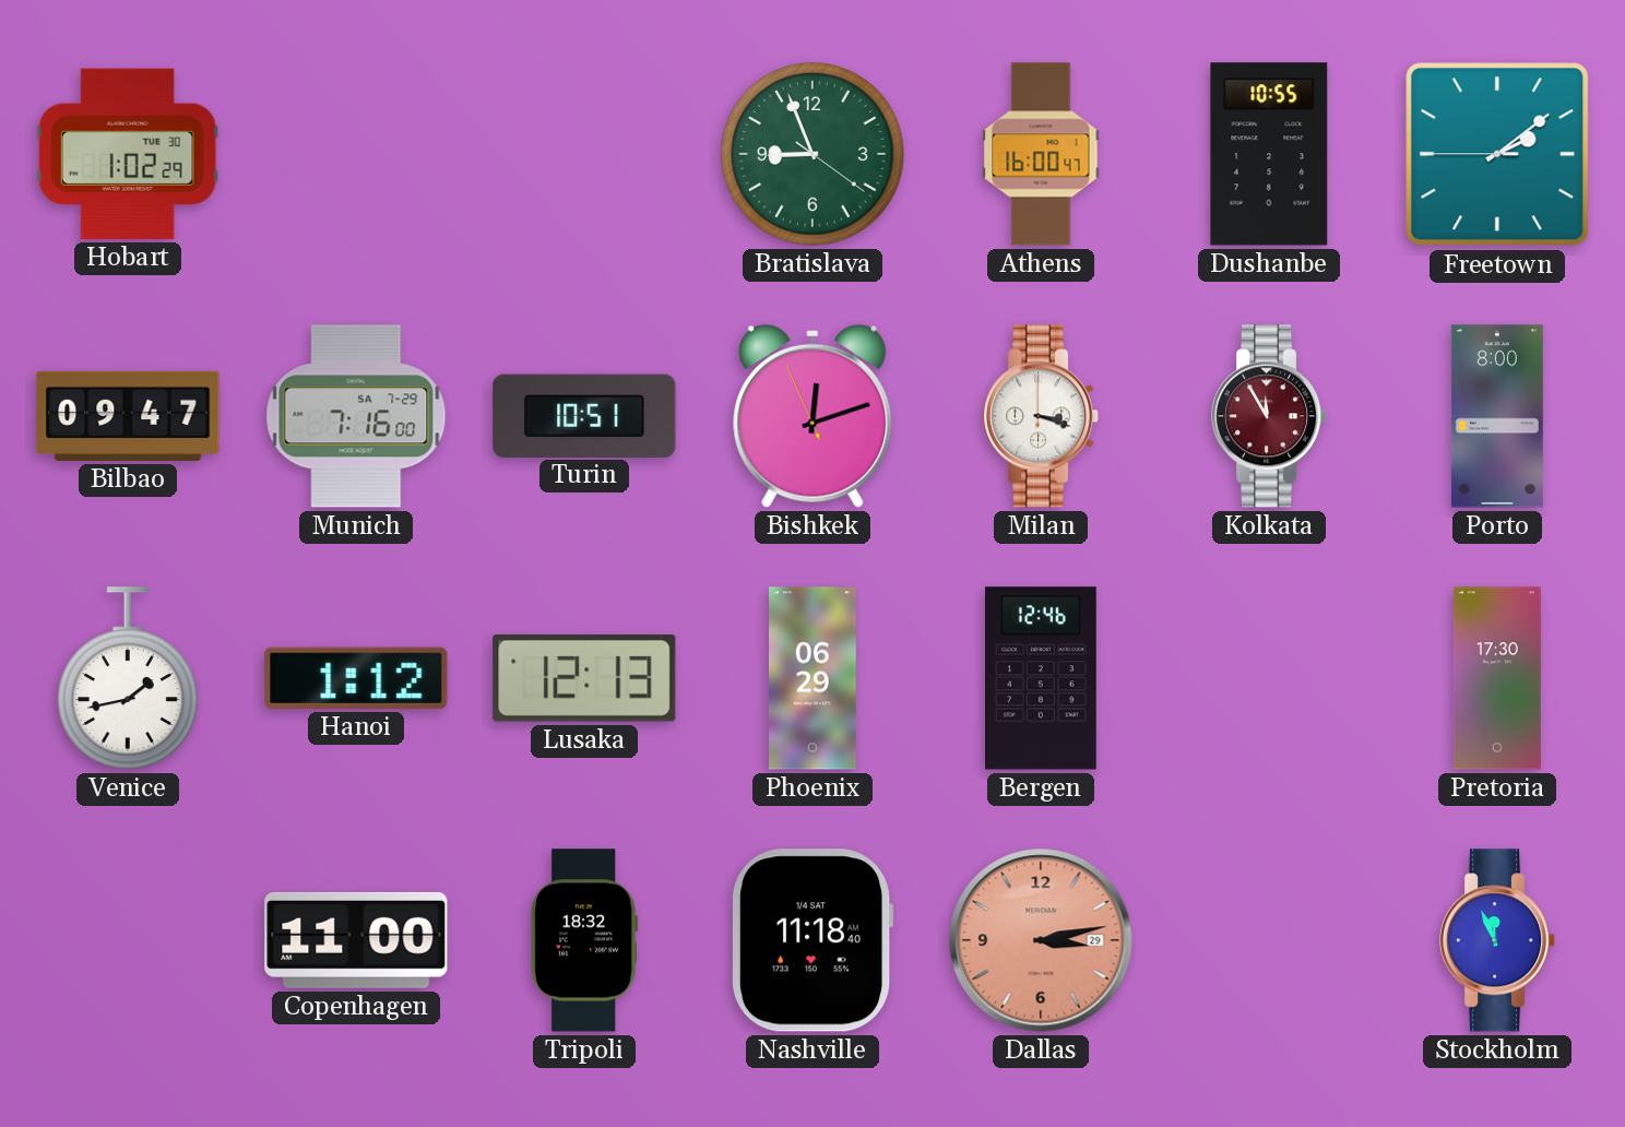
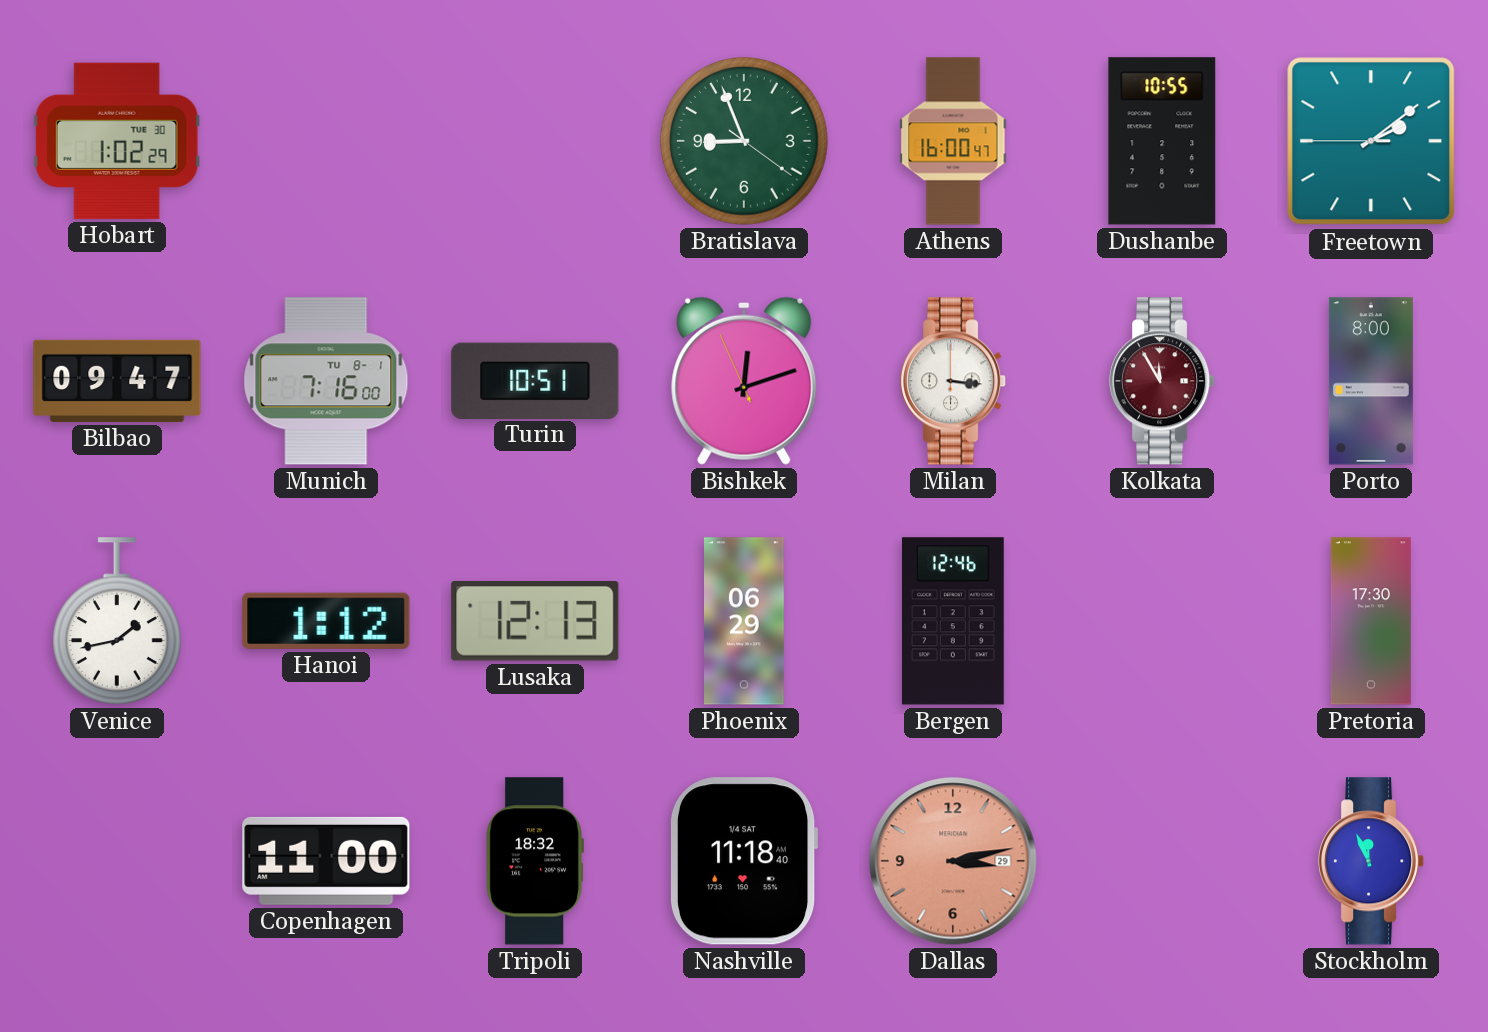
Munich date: SA 7-29 -> TU 8-1
Milan: 3:18 -> 3:16
